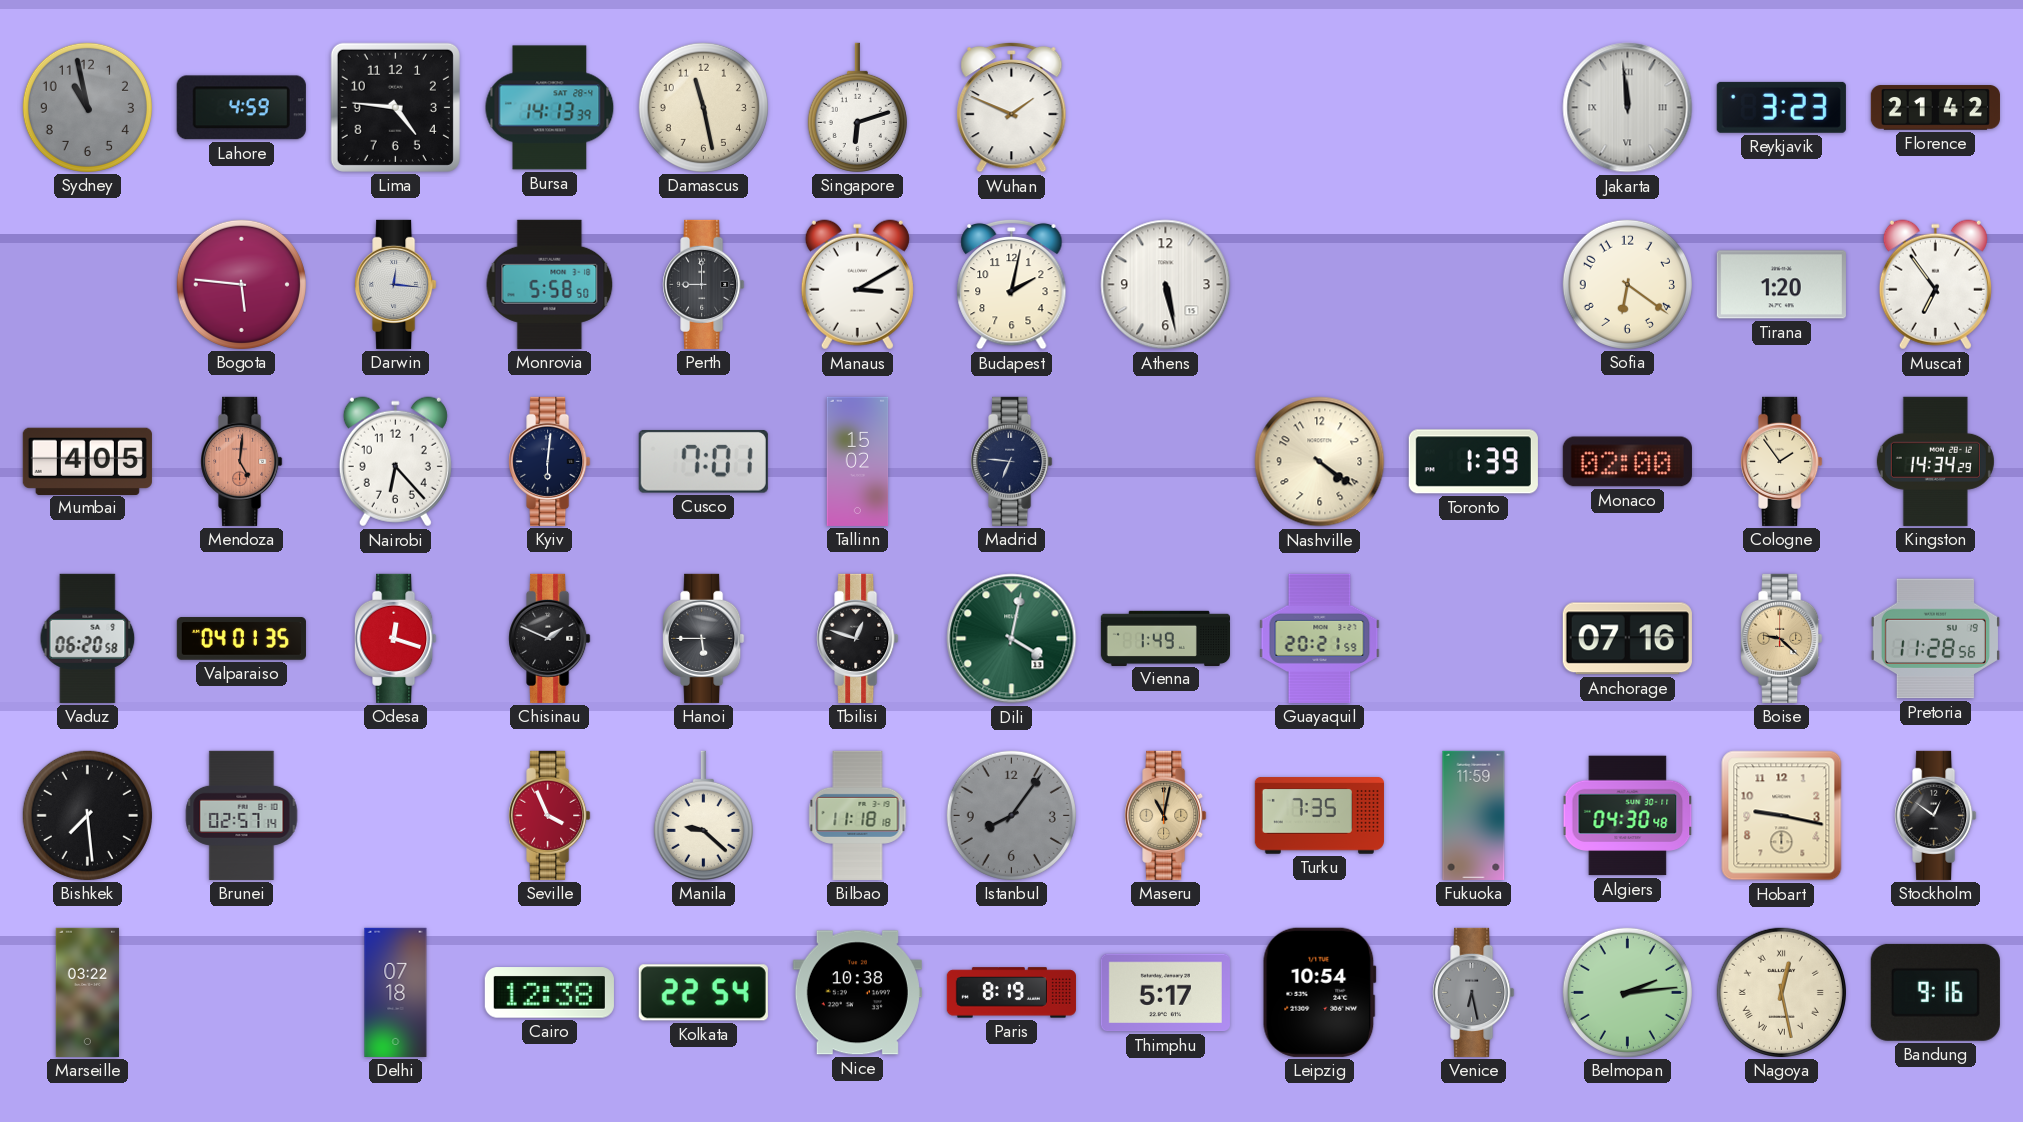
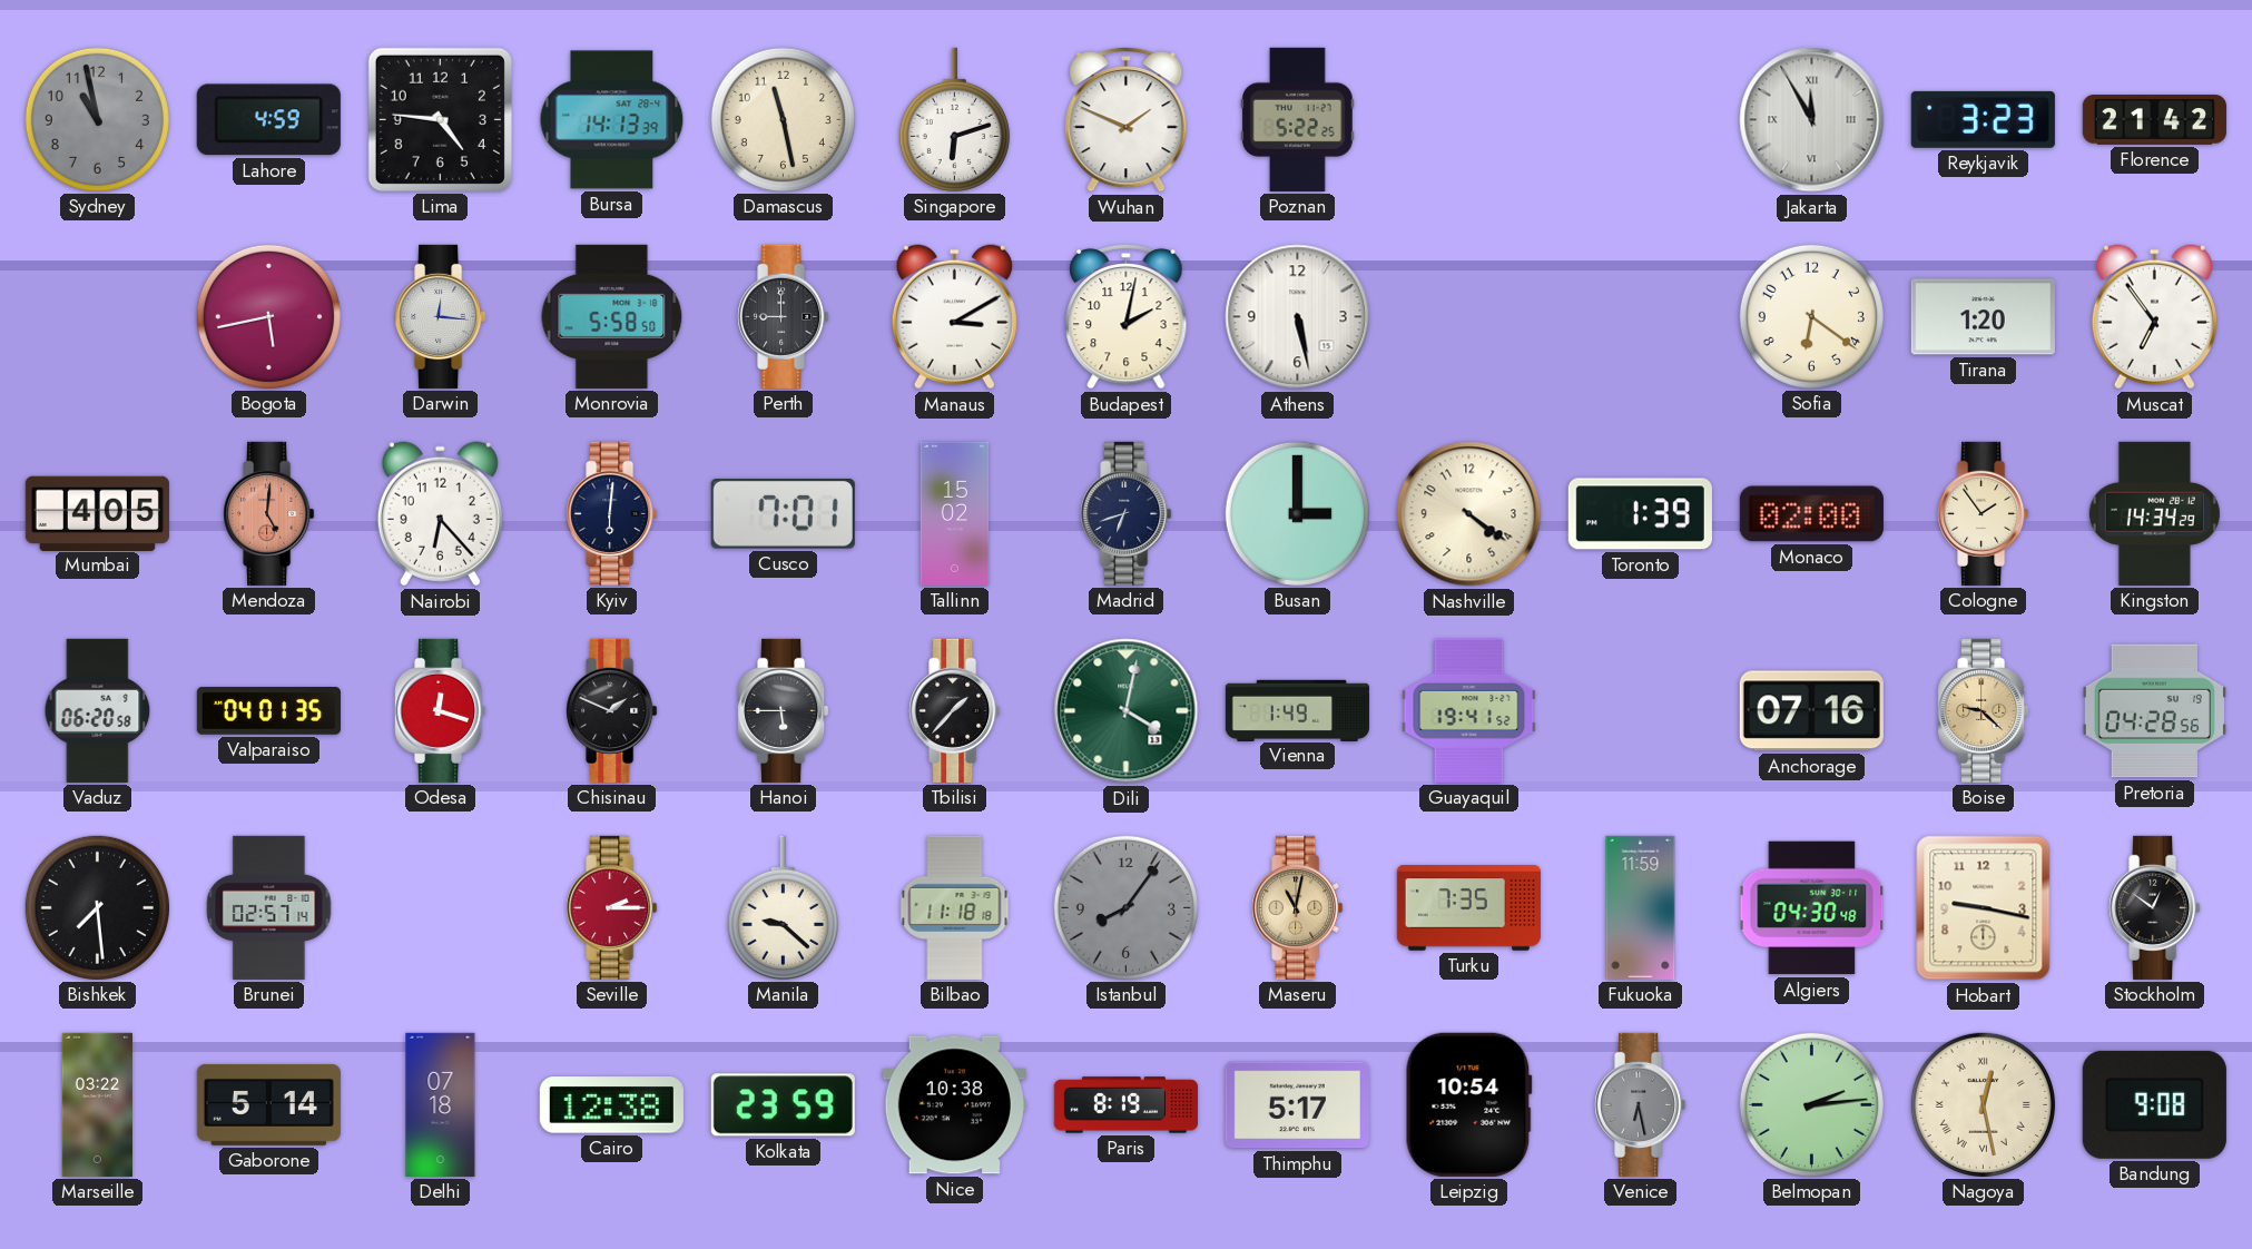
Poznan: none -> 5:22
Jakarta: 11:59 -> 11:55
Bogota: 5:46 -> 5:43
Madrid: 6:46 -> 6:42
Busan: none -> 3:00
Tbilisi: 12:48 -> 1:37
Guayaquil: 20:21 -> 19:41
Pretoria: 11:28 -> 04:28
Seville: 3:56 -> 2:15
Gaborone: none -> 5:14
Kolkata: 22:54 -> 23:59
Bandung: 9:16 -> 9:08
